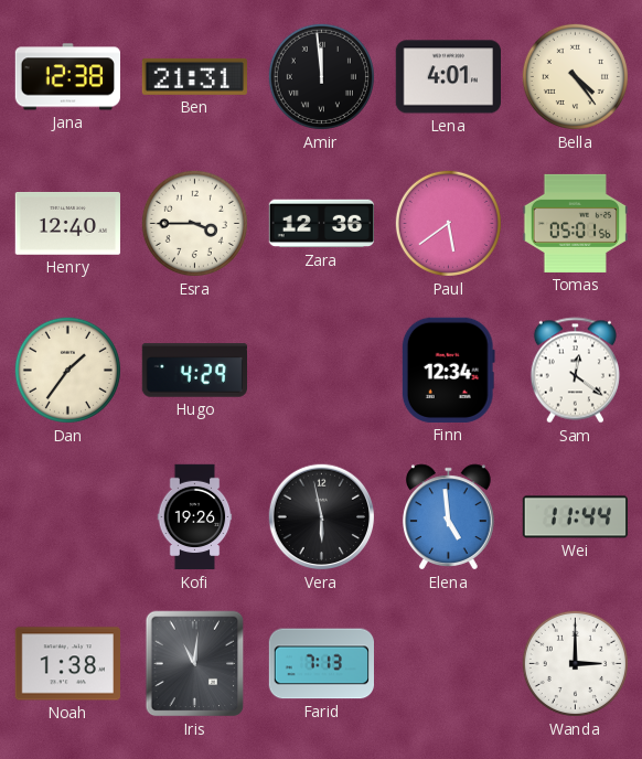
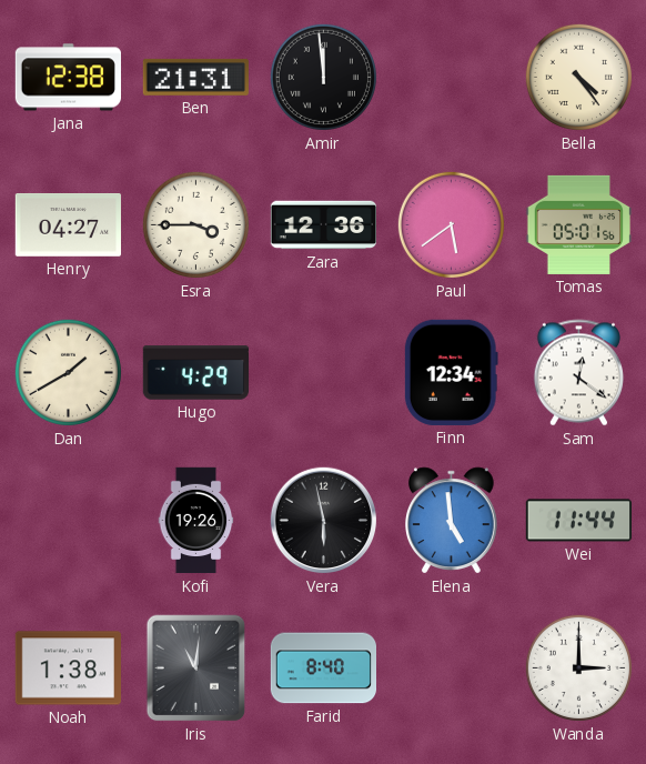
Lena: 4:01 -> none
Henry: 12:40 -> 04:27
Dan: 1:36 -> 1:40
Farid: 7:13 -> 8:40
